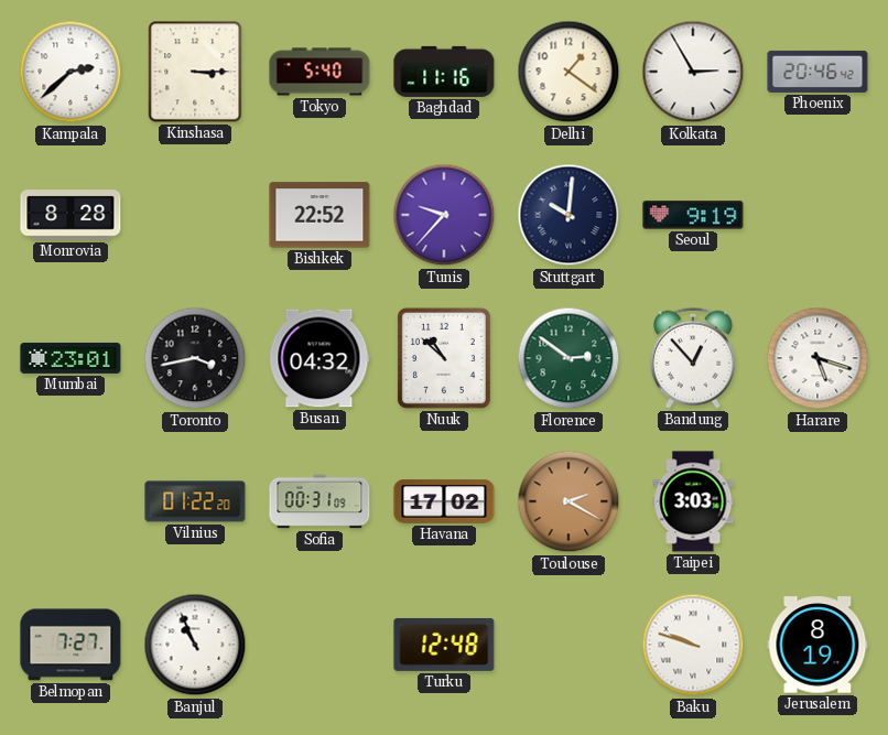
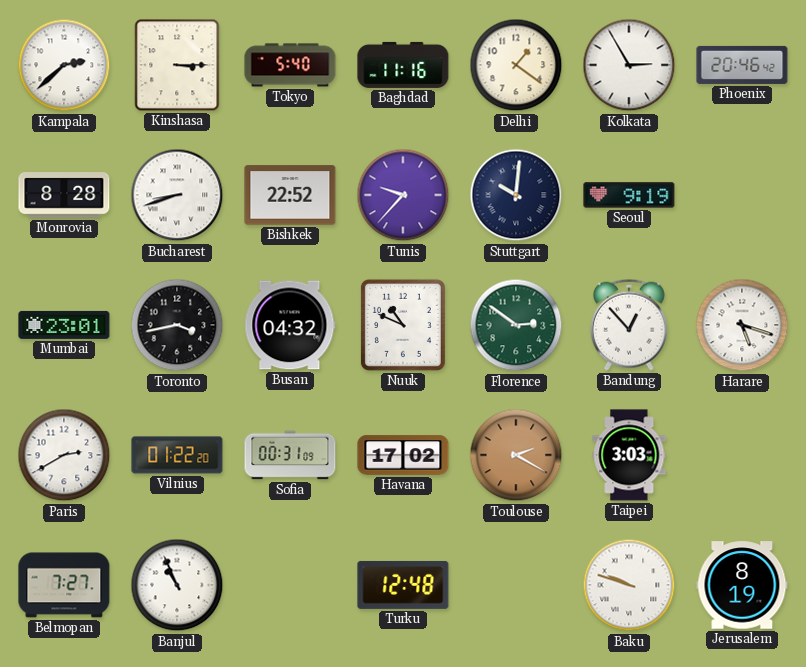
Bucharest: none -> 8:42
Nuuk: 10:52 -> 10:49
Paris: none -> 2:40
